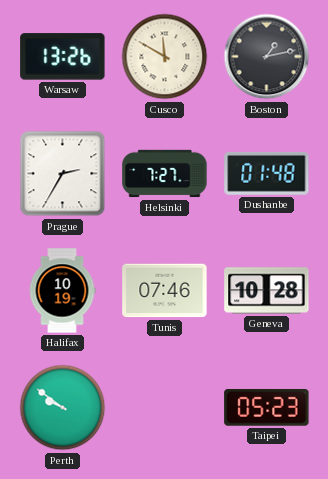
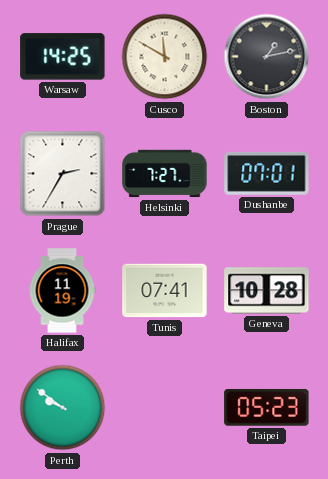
Warsaw: 13:26 -> 14:25
Dushanbe: 01:48 -> 07:01
Halifax: 10:19 -> 11:19
Tunis: 07:46 -> 07:41
